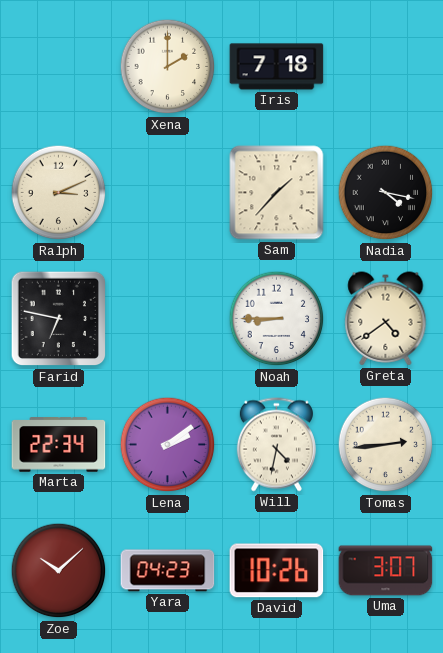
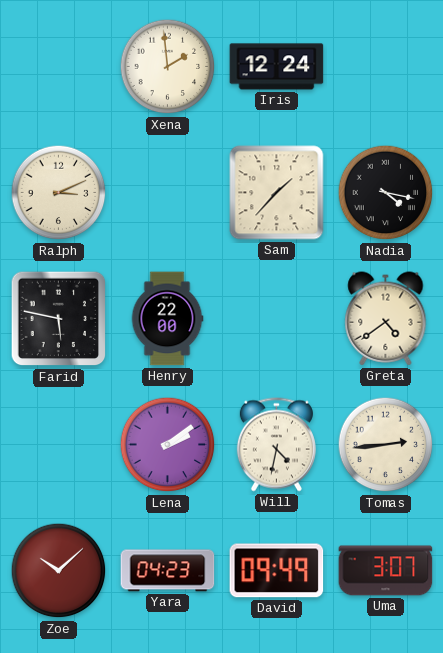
Xena: 2:00 -> 1:59
Iris: 7:18 -> 12:24
Farid: 6:47 -> 5:47
Henry: none -> 22:00
Noah: 8:45 -> none
Marta: 22:34 -> none
David: 10:26 -> 09:49
